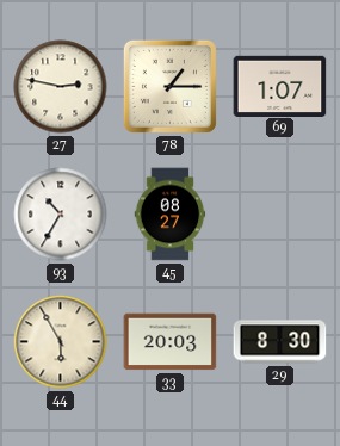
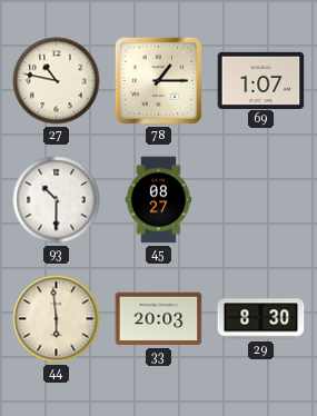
27: 2:47 -> 10:47
93: 10:35 -> 10:30
44: 5:55 -> 5:59
